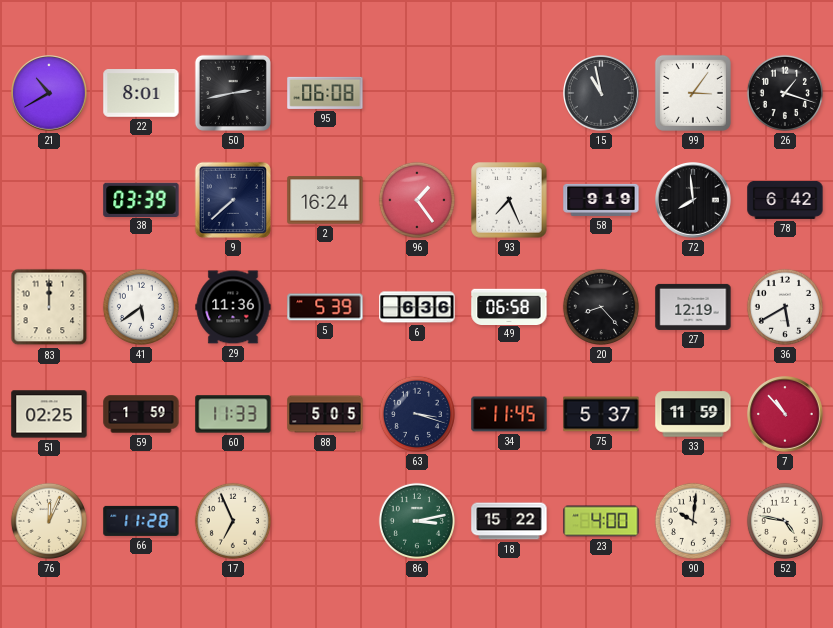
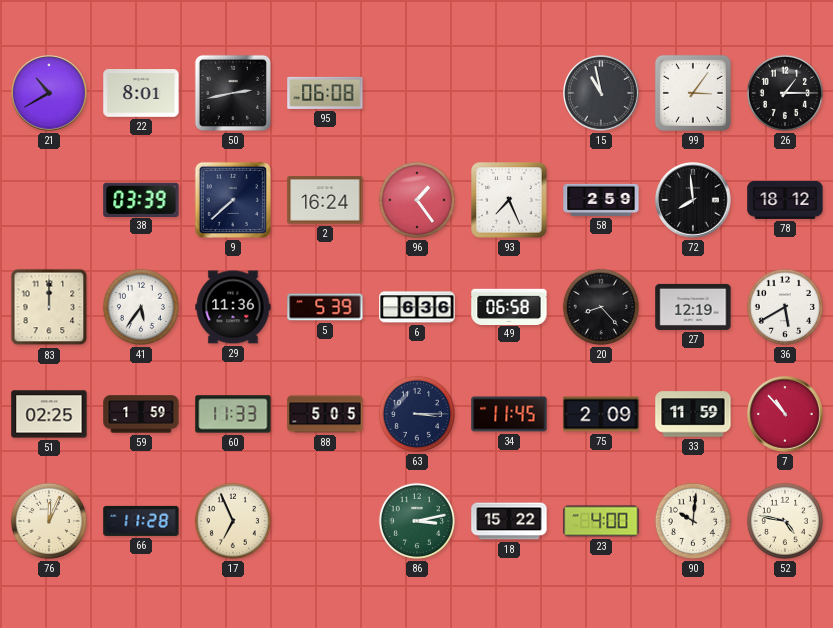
26: 1:18 -> 1:15
58: 9:19 -> 2:59
78: 6:42 -> 18:12
41: 5:39 -> 5:36
63: 3:18 -> 3:15
75: 5:37 -> 2:09
